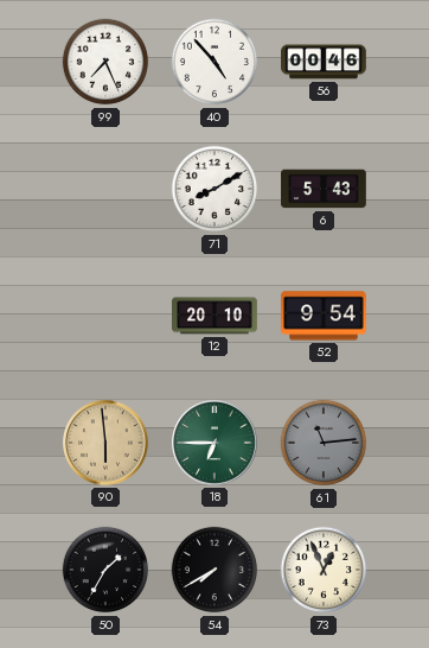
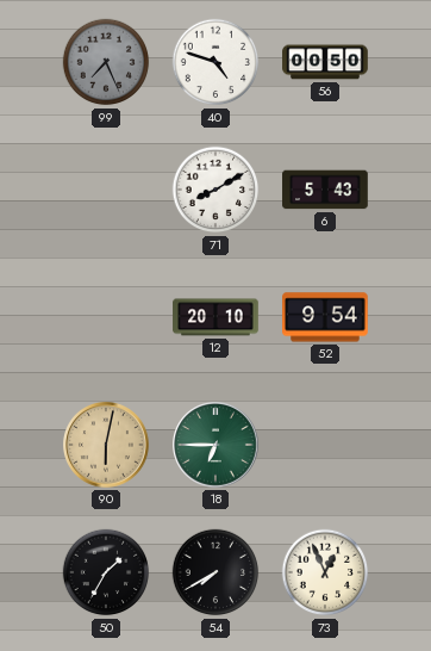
99 dial: white -> grey
40: 4:53 -> 4:48
56: 00:46 -> 00:50
90: 5:59 -> 6:02
61: 11:14 -> none
